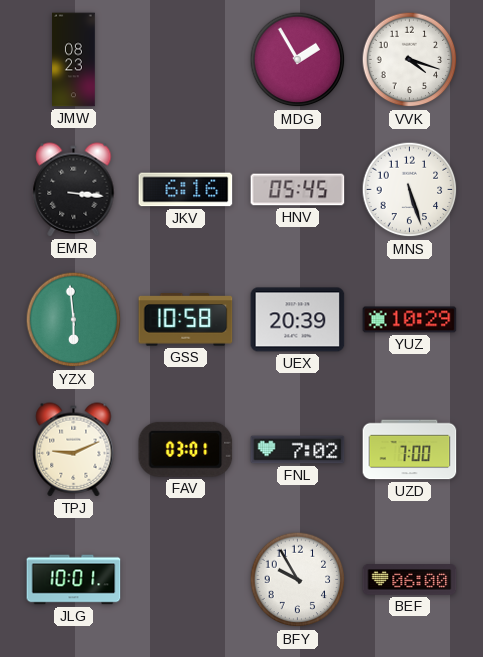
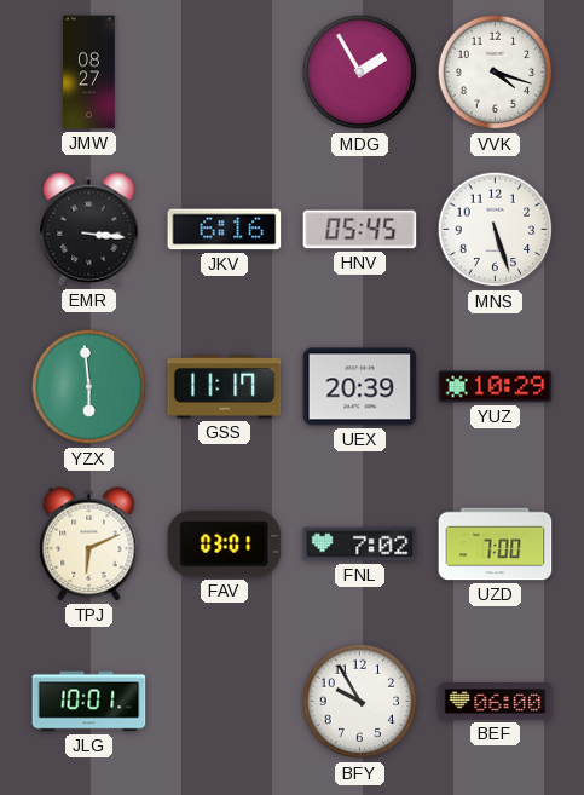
JMW: 08:23 -> 08:27
GSS: 10:58 -> 11:17
TPJ: 9:11 -> 6:11
